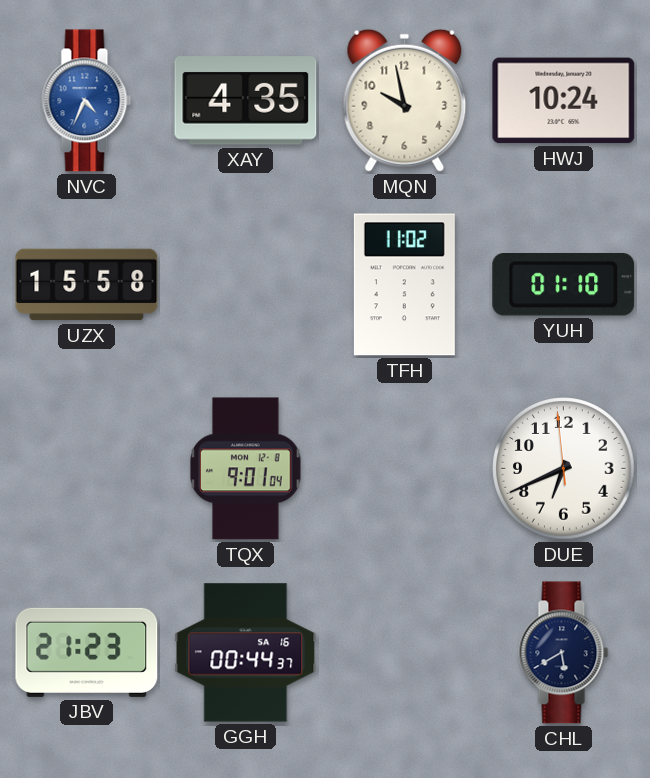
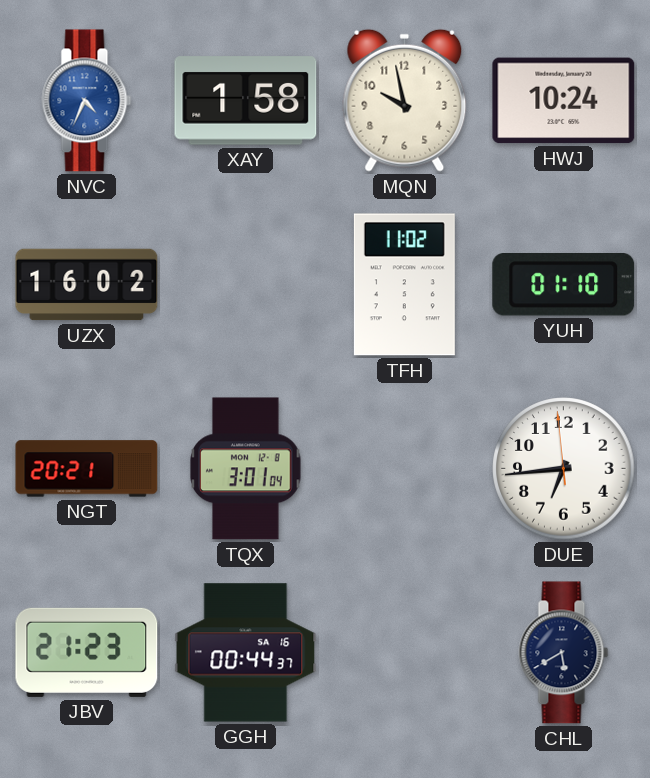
XAY: 4:35 -> 1:58
UZX: 15:58 -> 16:02
NGT: none -> 20:21
TQX: 9:01 -> 3:01
DUE: 6:40 -> 6:43
